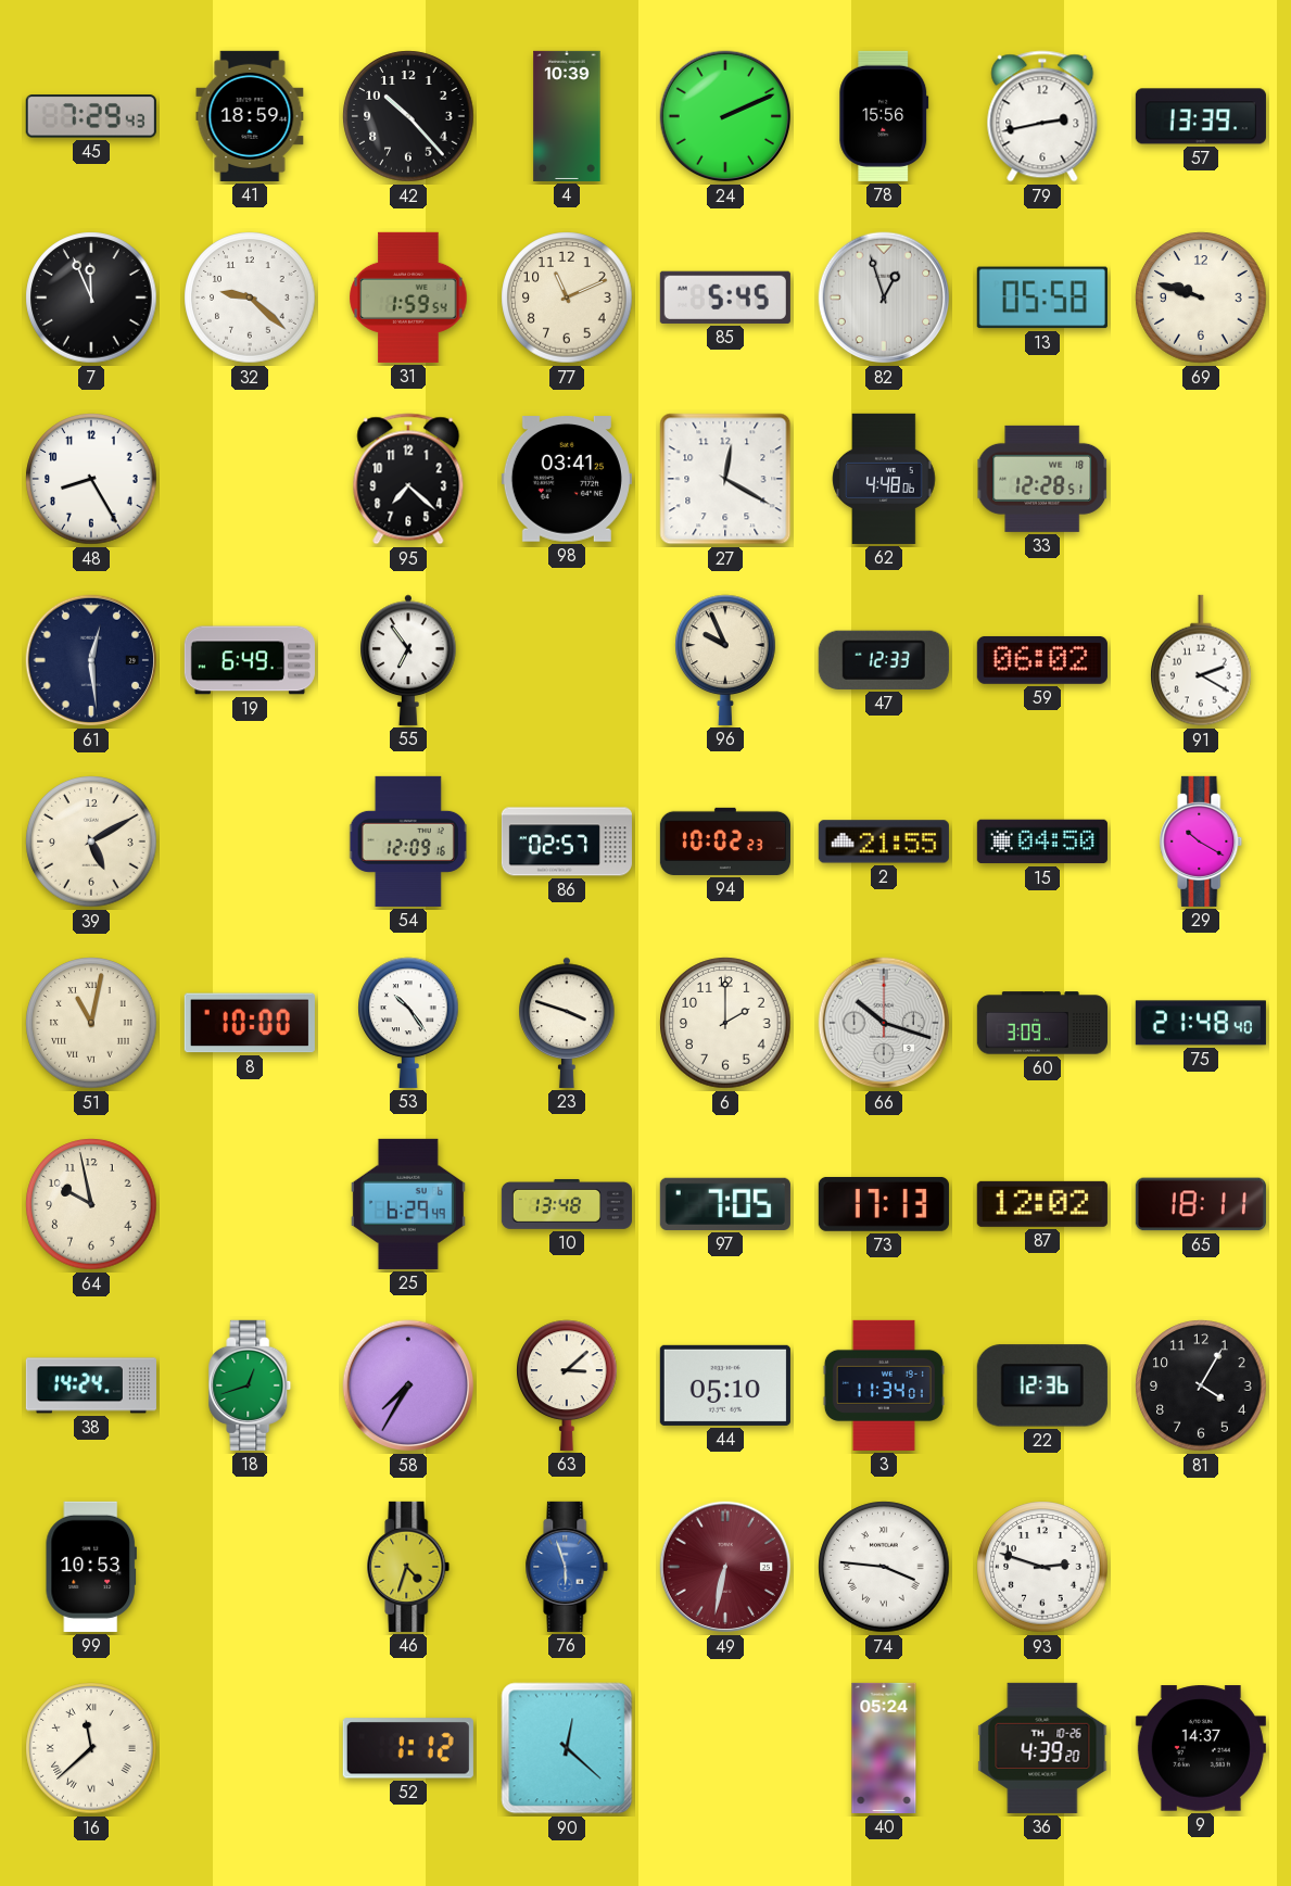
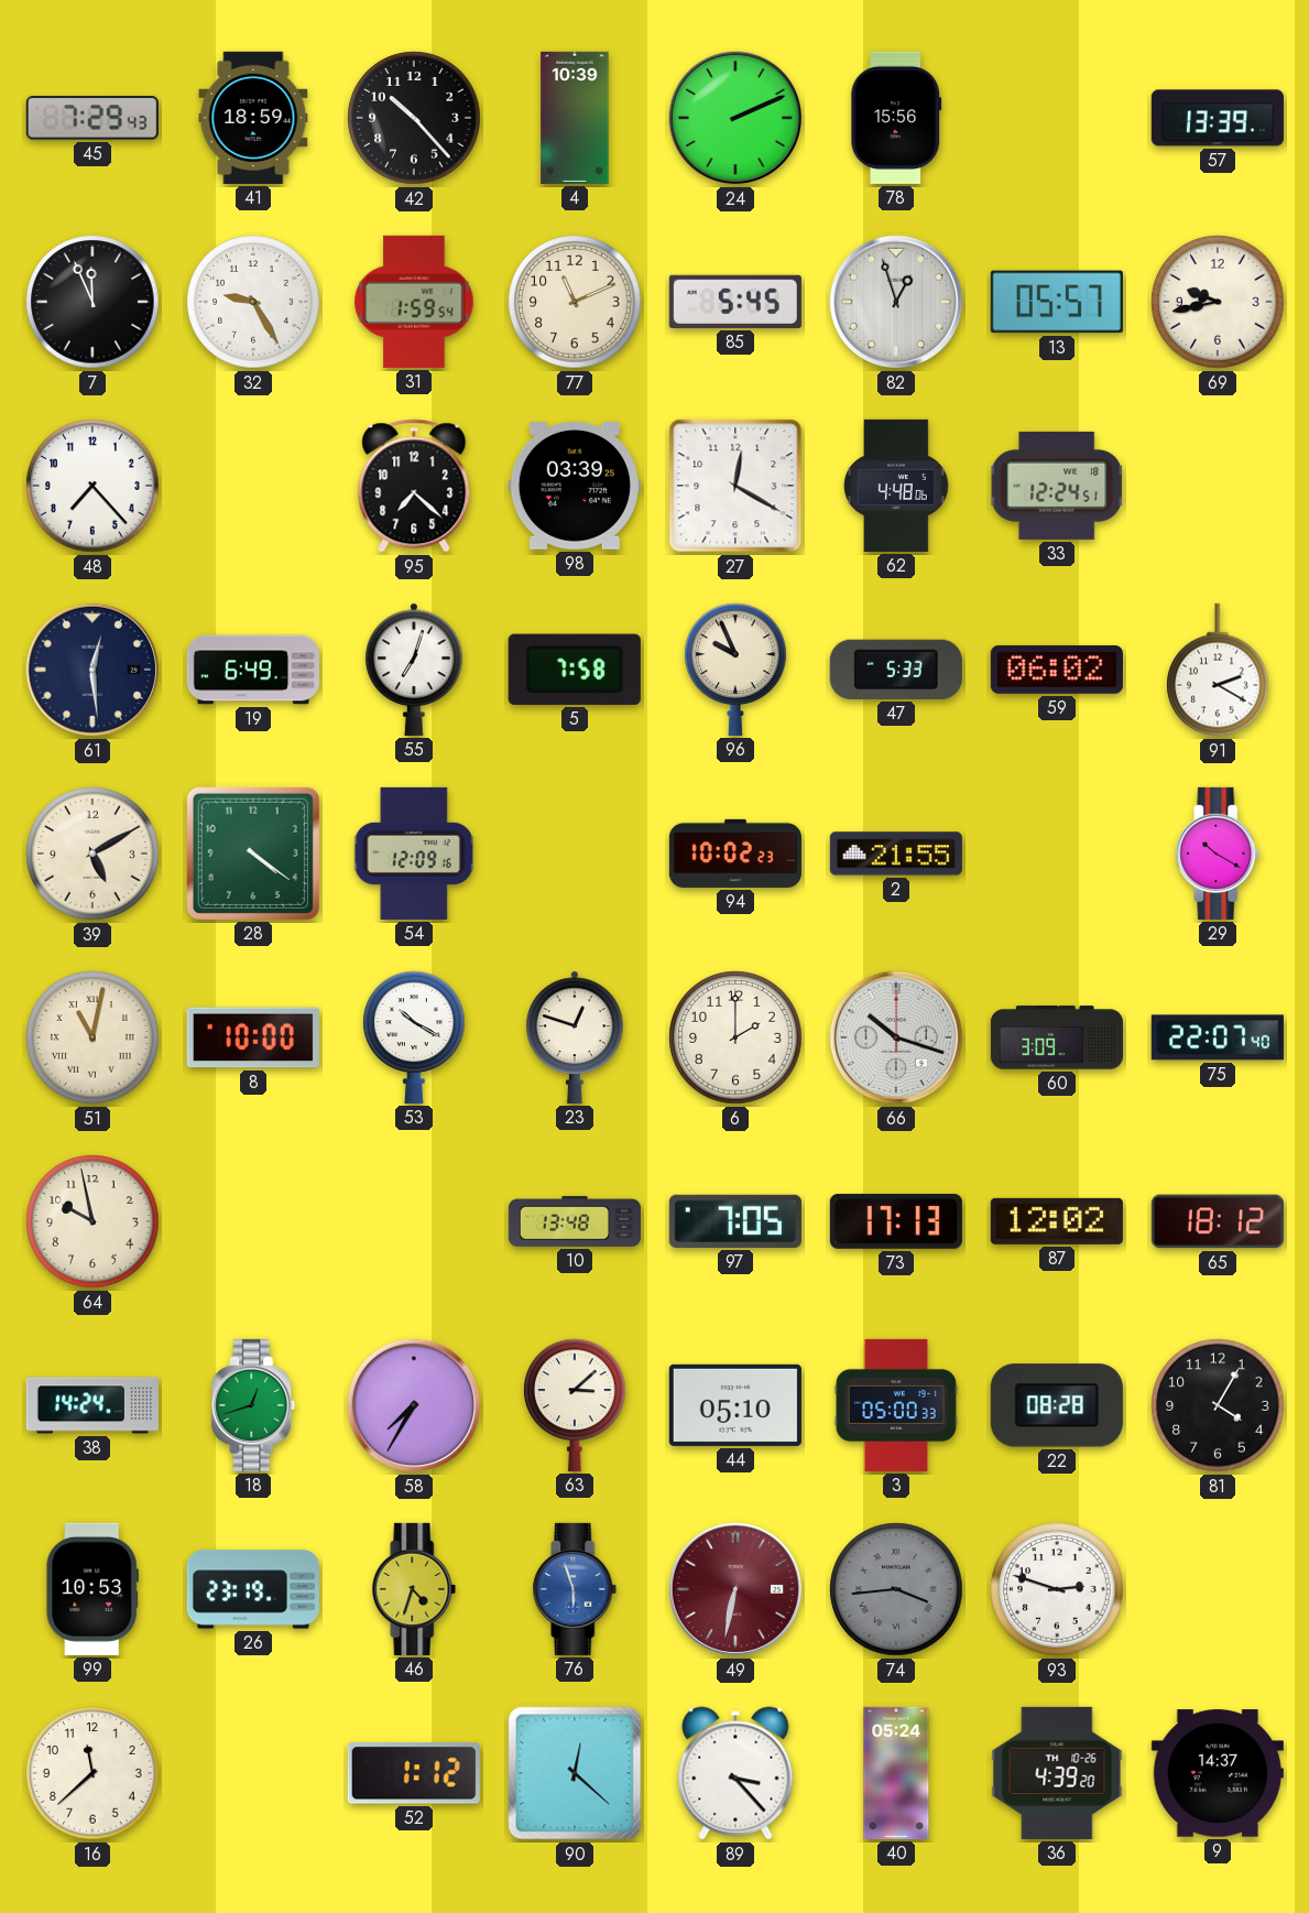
79: 2:43 -> none
32: 9:22 -> 9:25
13: 05:58 -> 05:57
69: 9:48 -> 9:43
48: 8:25 -> 7:23
98: 03:41 -> 03:39
33: 12:28 -> 12:24
55: 6:54 -> 7:03
5: none -> 7:58
47: 12:33 -> 5:33
28: none -> 4:21
86: 02:57 -> none
15: 04:50 -> none
53: 10:24 -> 10:20
23: 3:48 -> 12:48
75: 21:48 -> 22:07
25: 6:29 -> none
65: 18:11 -> 18:12
3: 11:34 -> 05:00
22: 12:36 -> 08:28
26: none -> 23:19
74: 3:46 -> 3:44
74 dial: white -> grey
16 numerals: Roman -> Arabic
89: none -> 3:23
